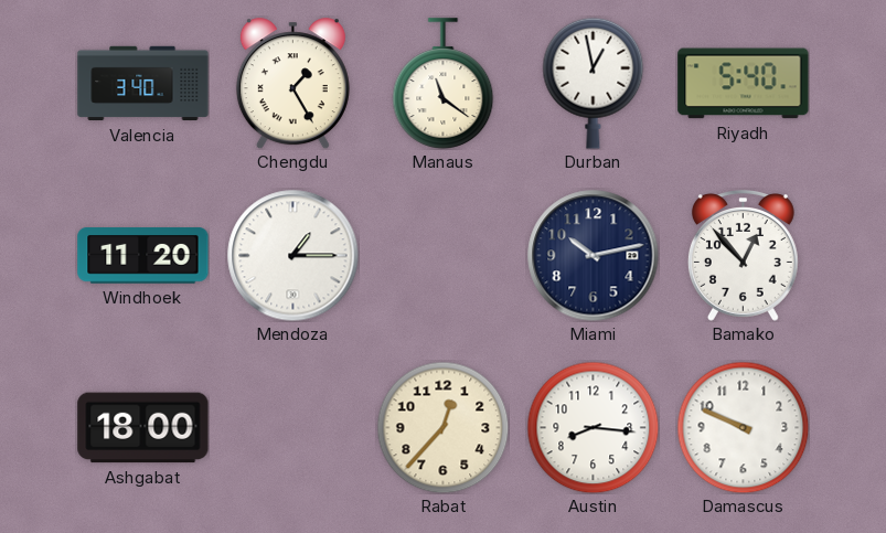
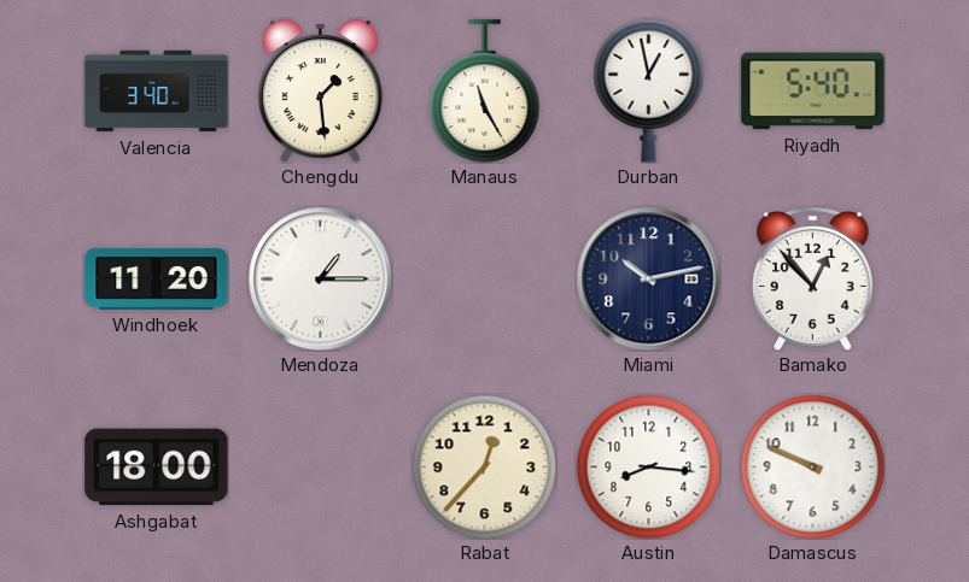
Chengdu: 1:25 -> 1:29
Manaus: 11:21 -> 11:25
